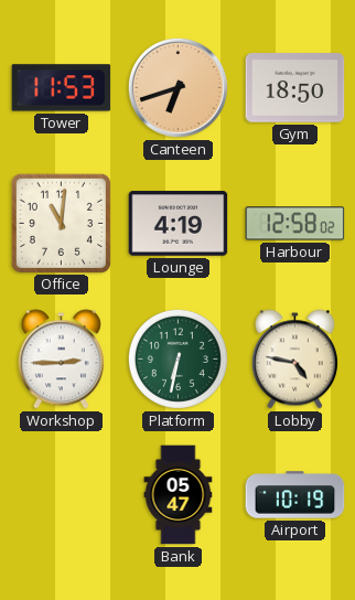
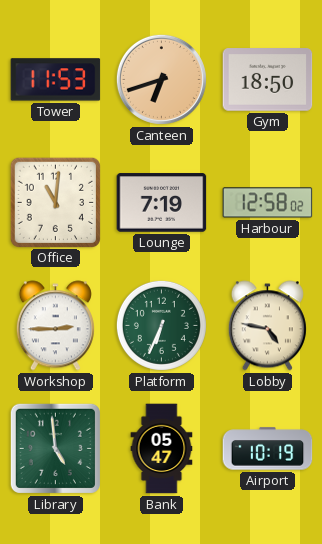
Lounge: 4:19 -> 7:19
Platform: 6:32 -> 6:34
Library: none -> 4:59
